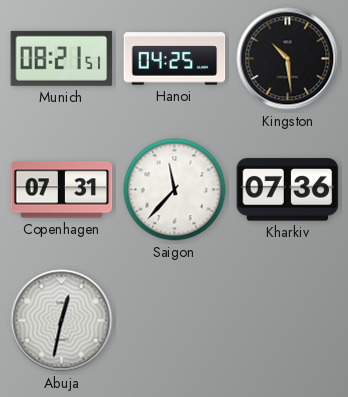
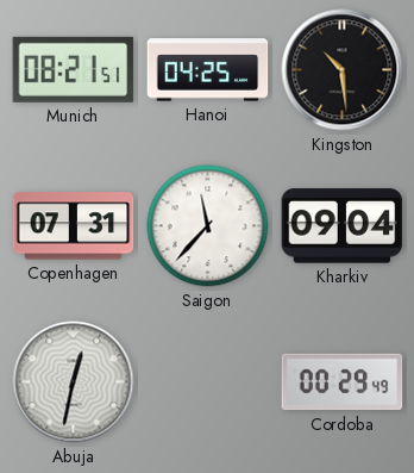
Kharkiv: 07:36 -> 09:04
Cordoba: none -> 00:29
